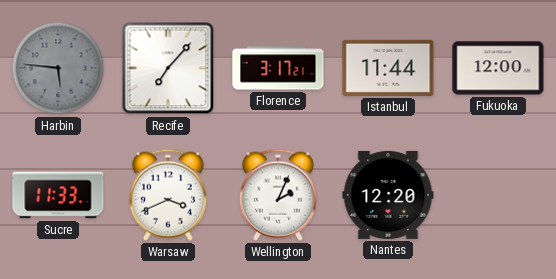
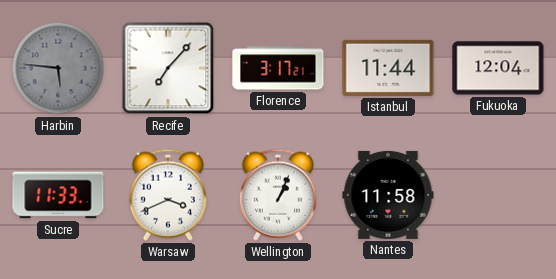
Fukuoka: 12:00 -> 12:04
Wellington: 2:04 -> 1:04
Nantes: 12:20 -> 11:58
